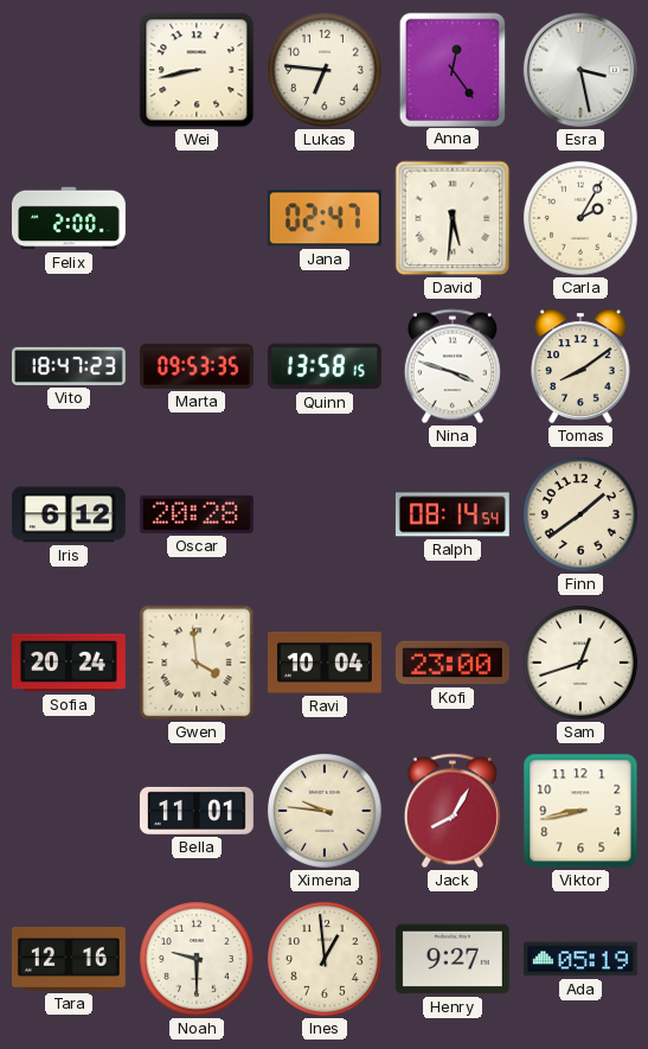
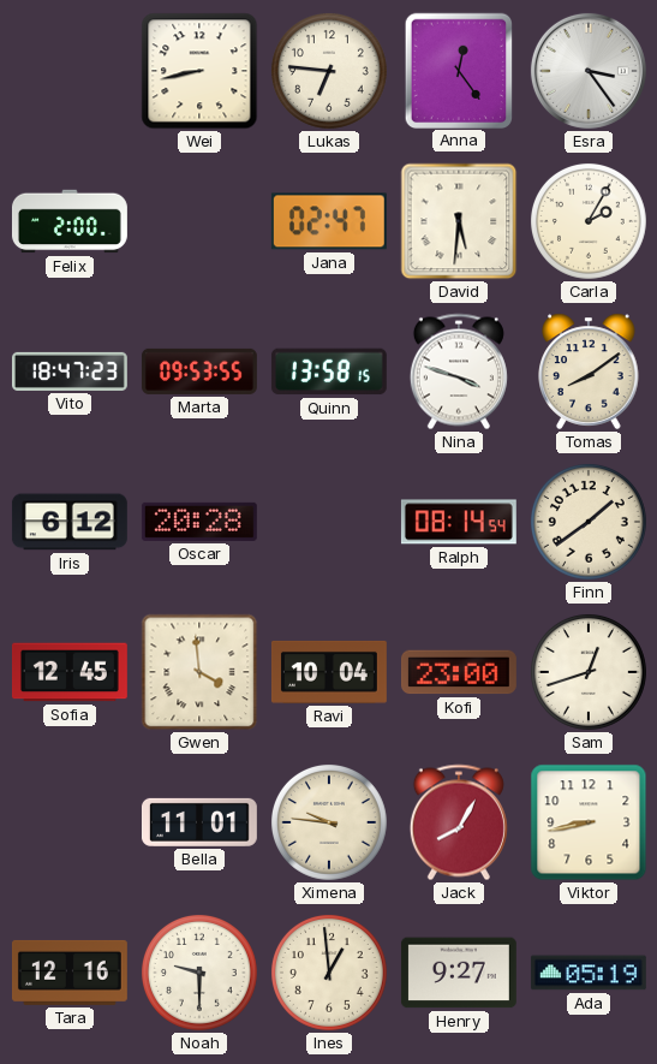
Esra: 3:28 -> 3:24
Marta: 09:53:35 -> 09:53:55
Sofia: 20:24 -> 12:45
